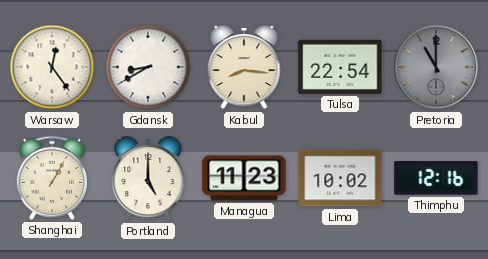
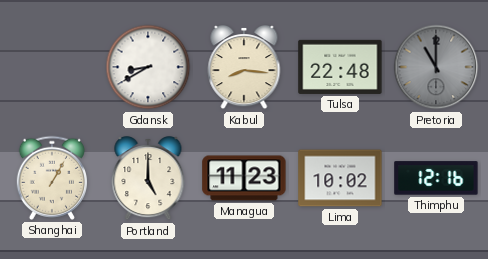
Warsaw: 12:24 -> none
Tulsa: 22:54 -> 22:48
